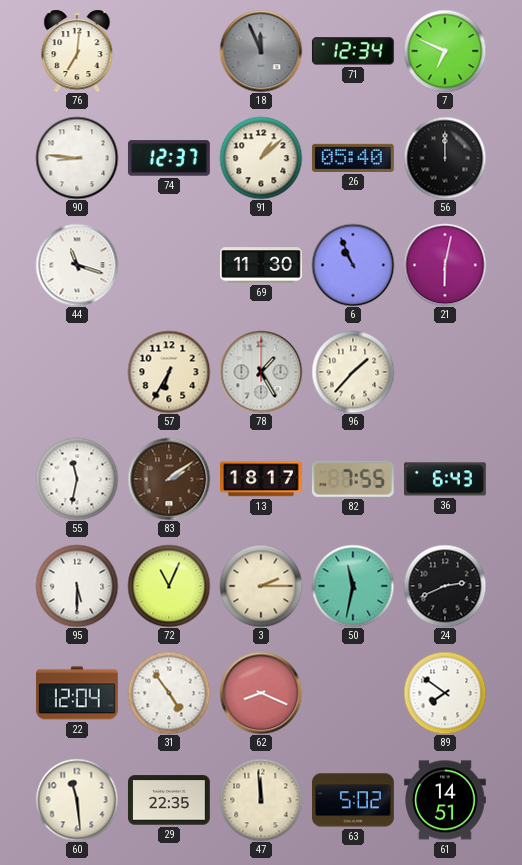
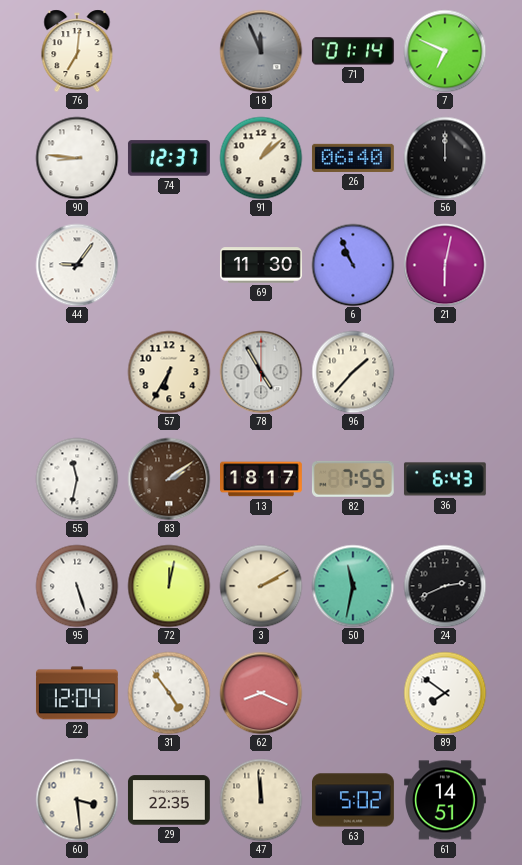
71: 12:34 -> 01:14
26: 05:40 -> 06:40
44: 11:18 -> 9:06
78: 1:25 -> 4:55
95: 5:30 -> 5:27
72: 11:04 -> 12:02
3: 2:15 -> 2:10
60: 11:29 -> 3:29
